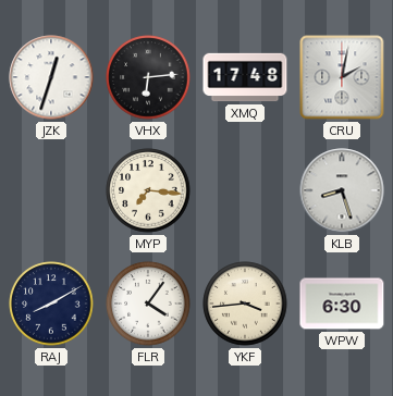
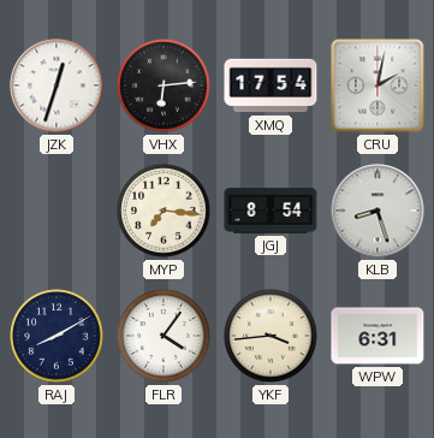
XMQ: 17:48 -> 17:54
JGJ: none -> 8:54
WPW: 6:30 -> 6:31
